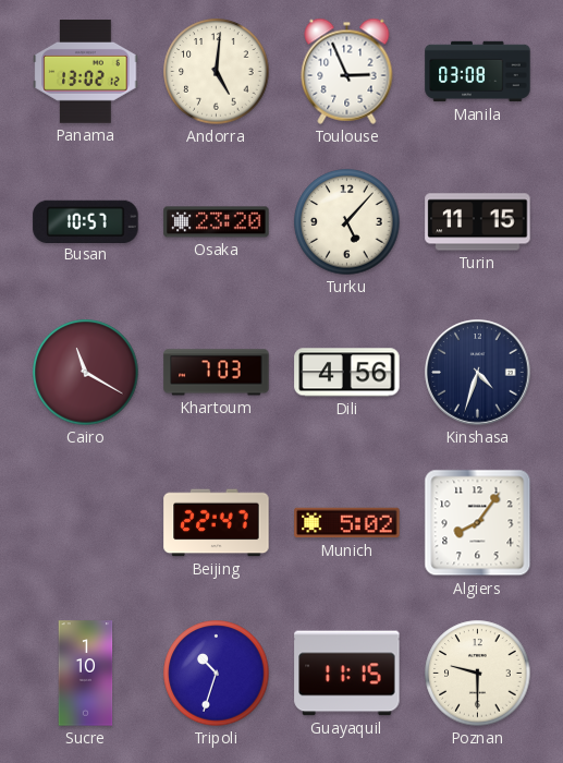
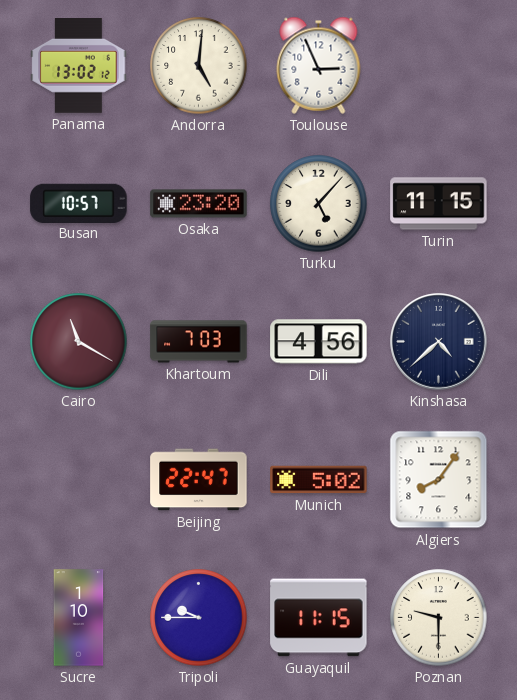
Manila: 03:08 -> none
Kinshasa: 4:33 -> 4:38
Tripoli: 10:33 -> 9:45
